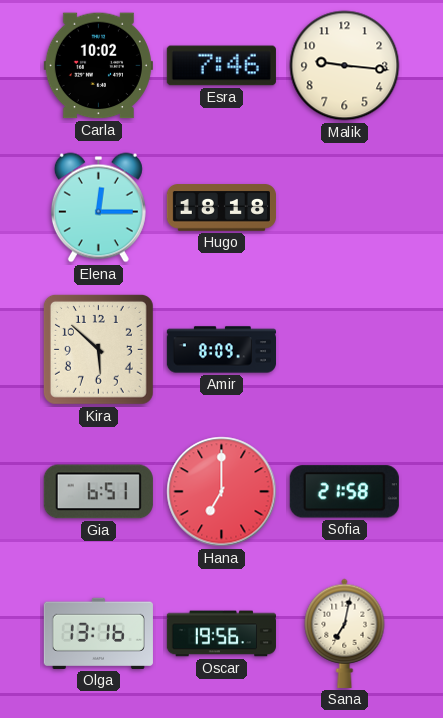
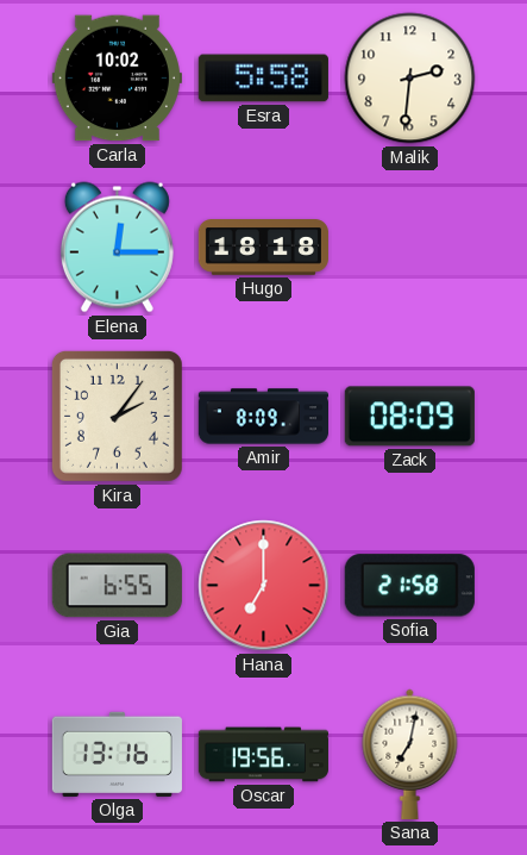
Esra: 7:46 -> 5:58
Malik: 9:16 -> 2:31
Kira: 5:52 -> 2:06
Zack: none -> 08:09
Gia: 6:51 -> 6:55
